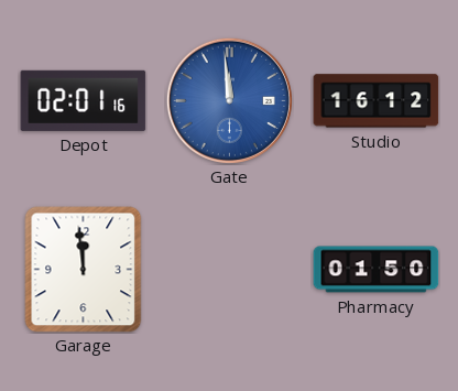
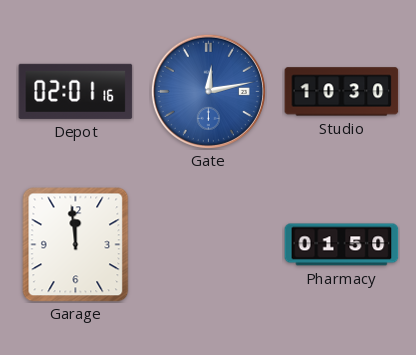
Gate: 11:59 -> 12:13
Studio: 16:12 -> 10:30
